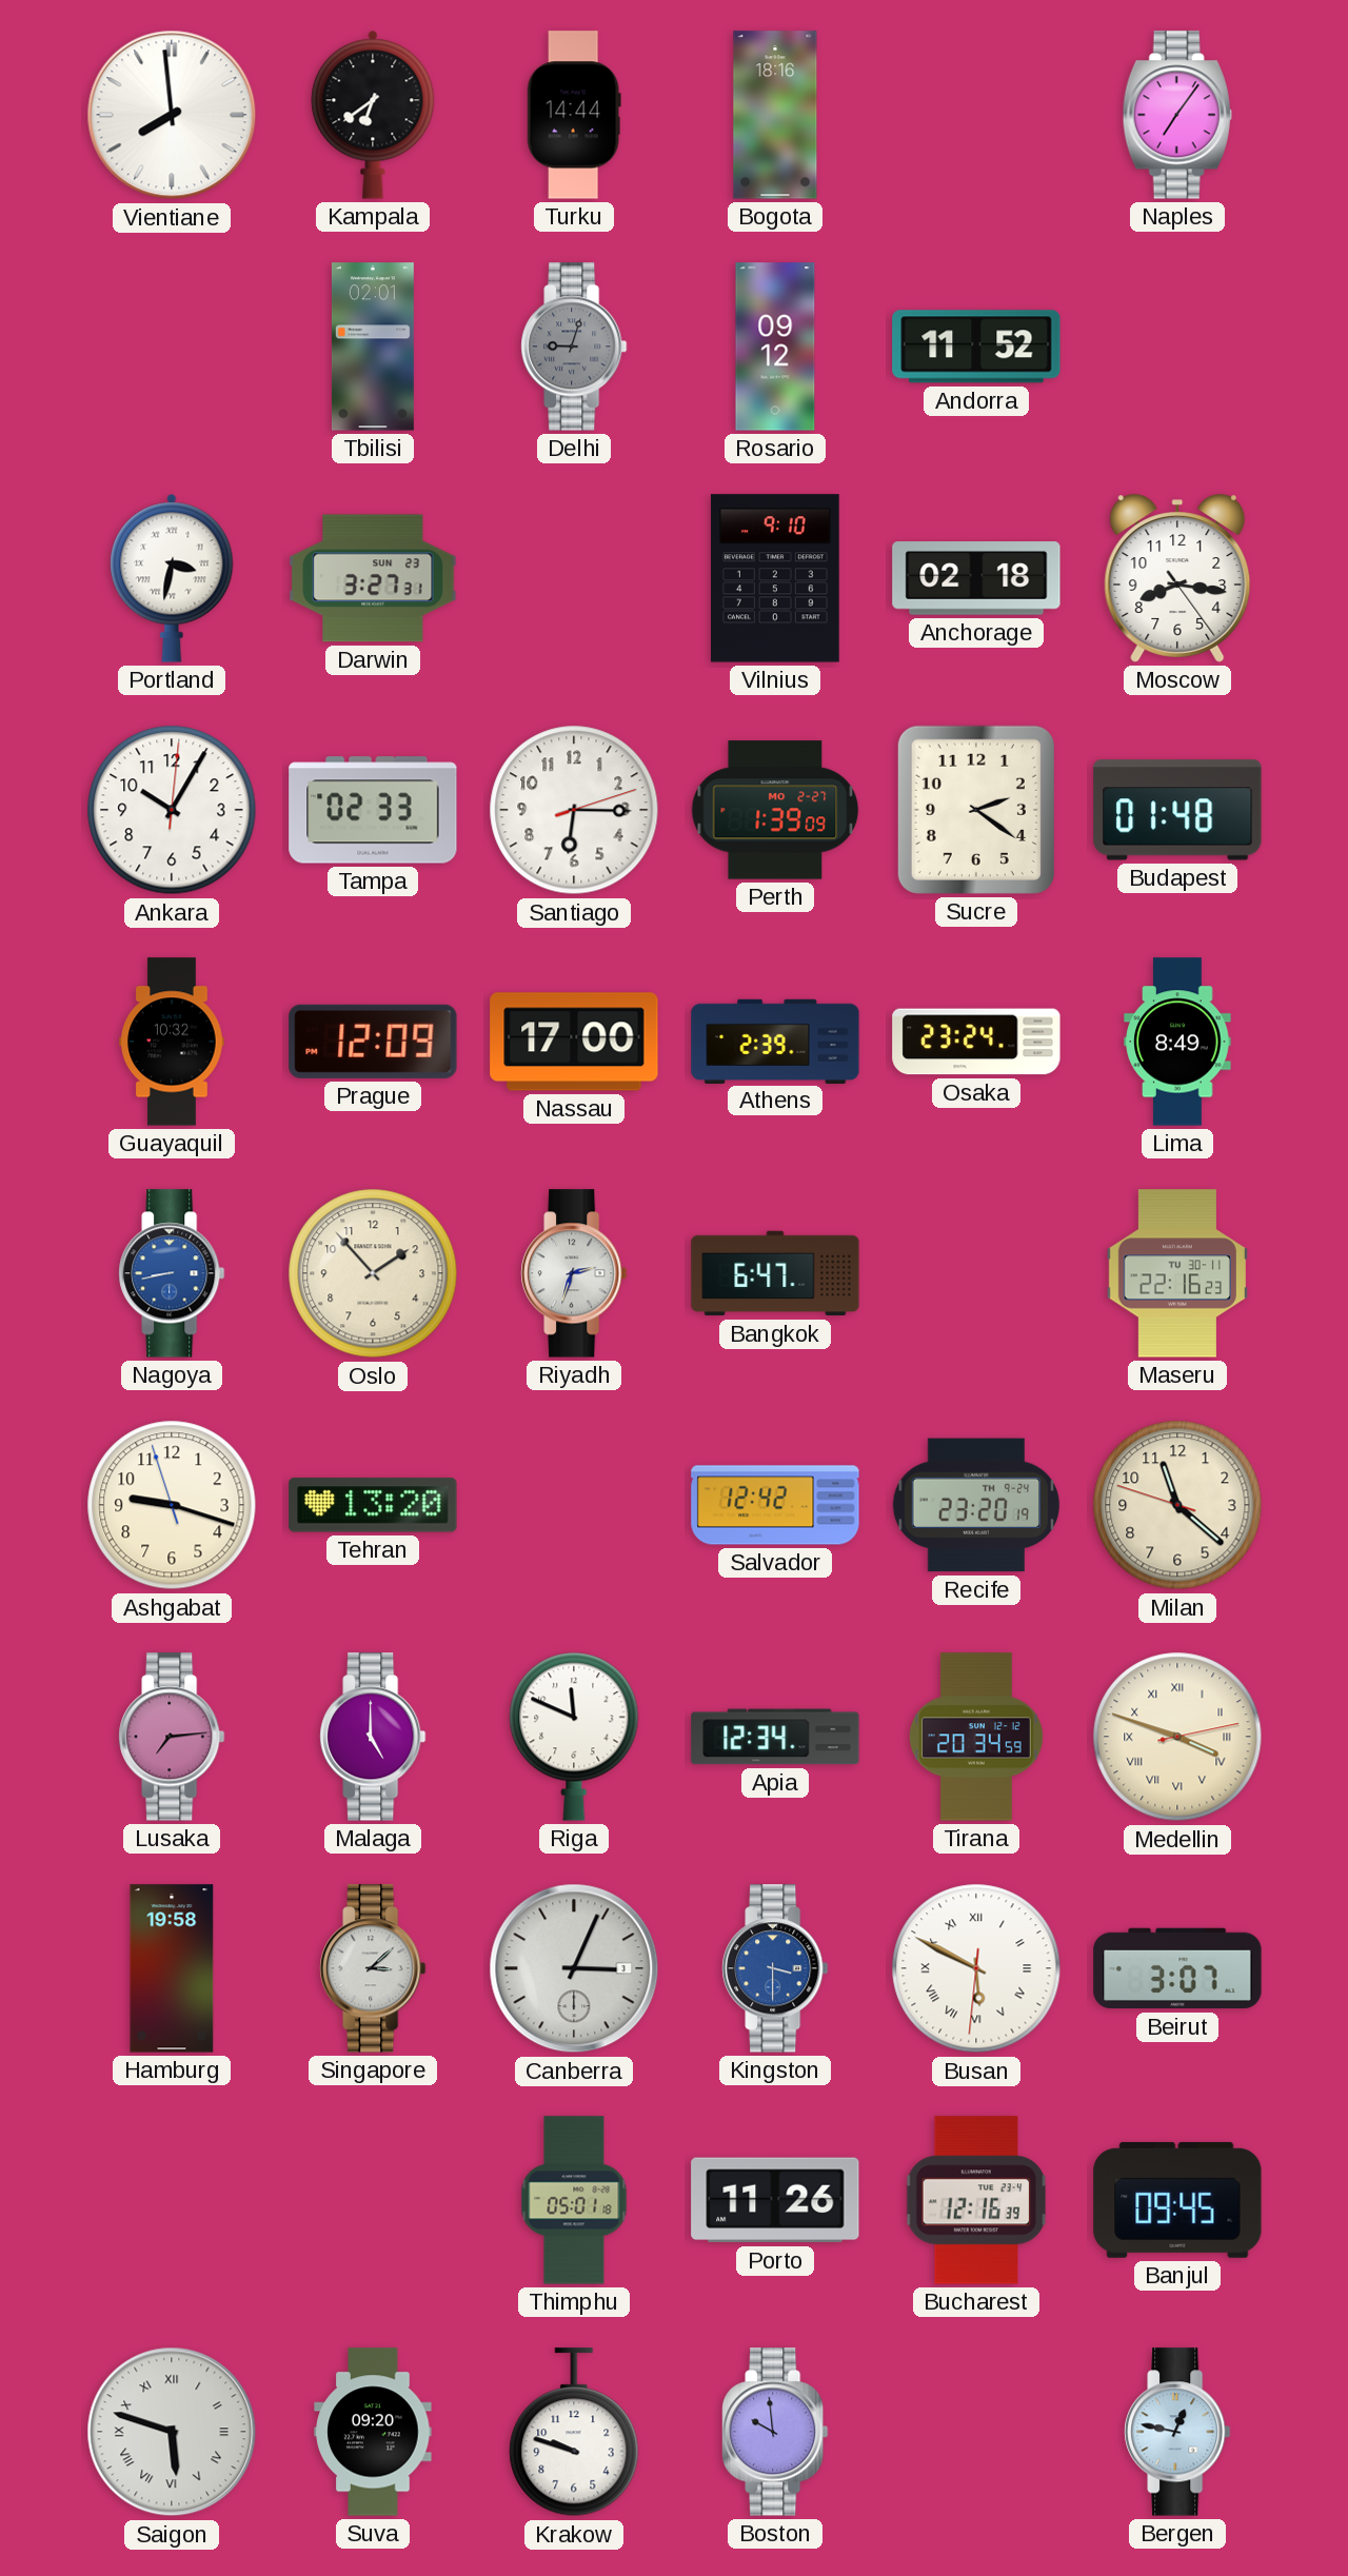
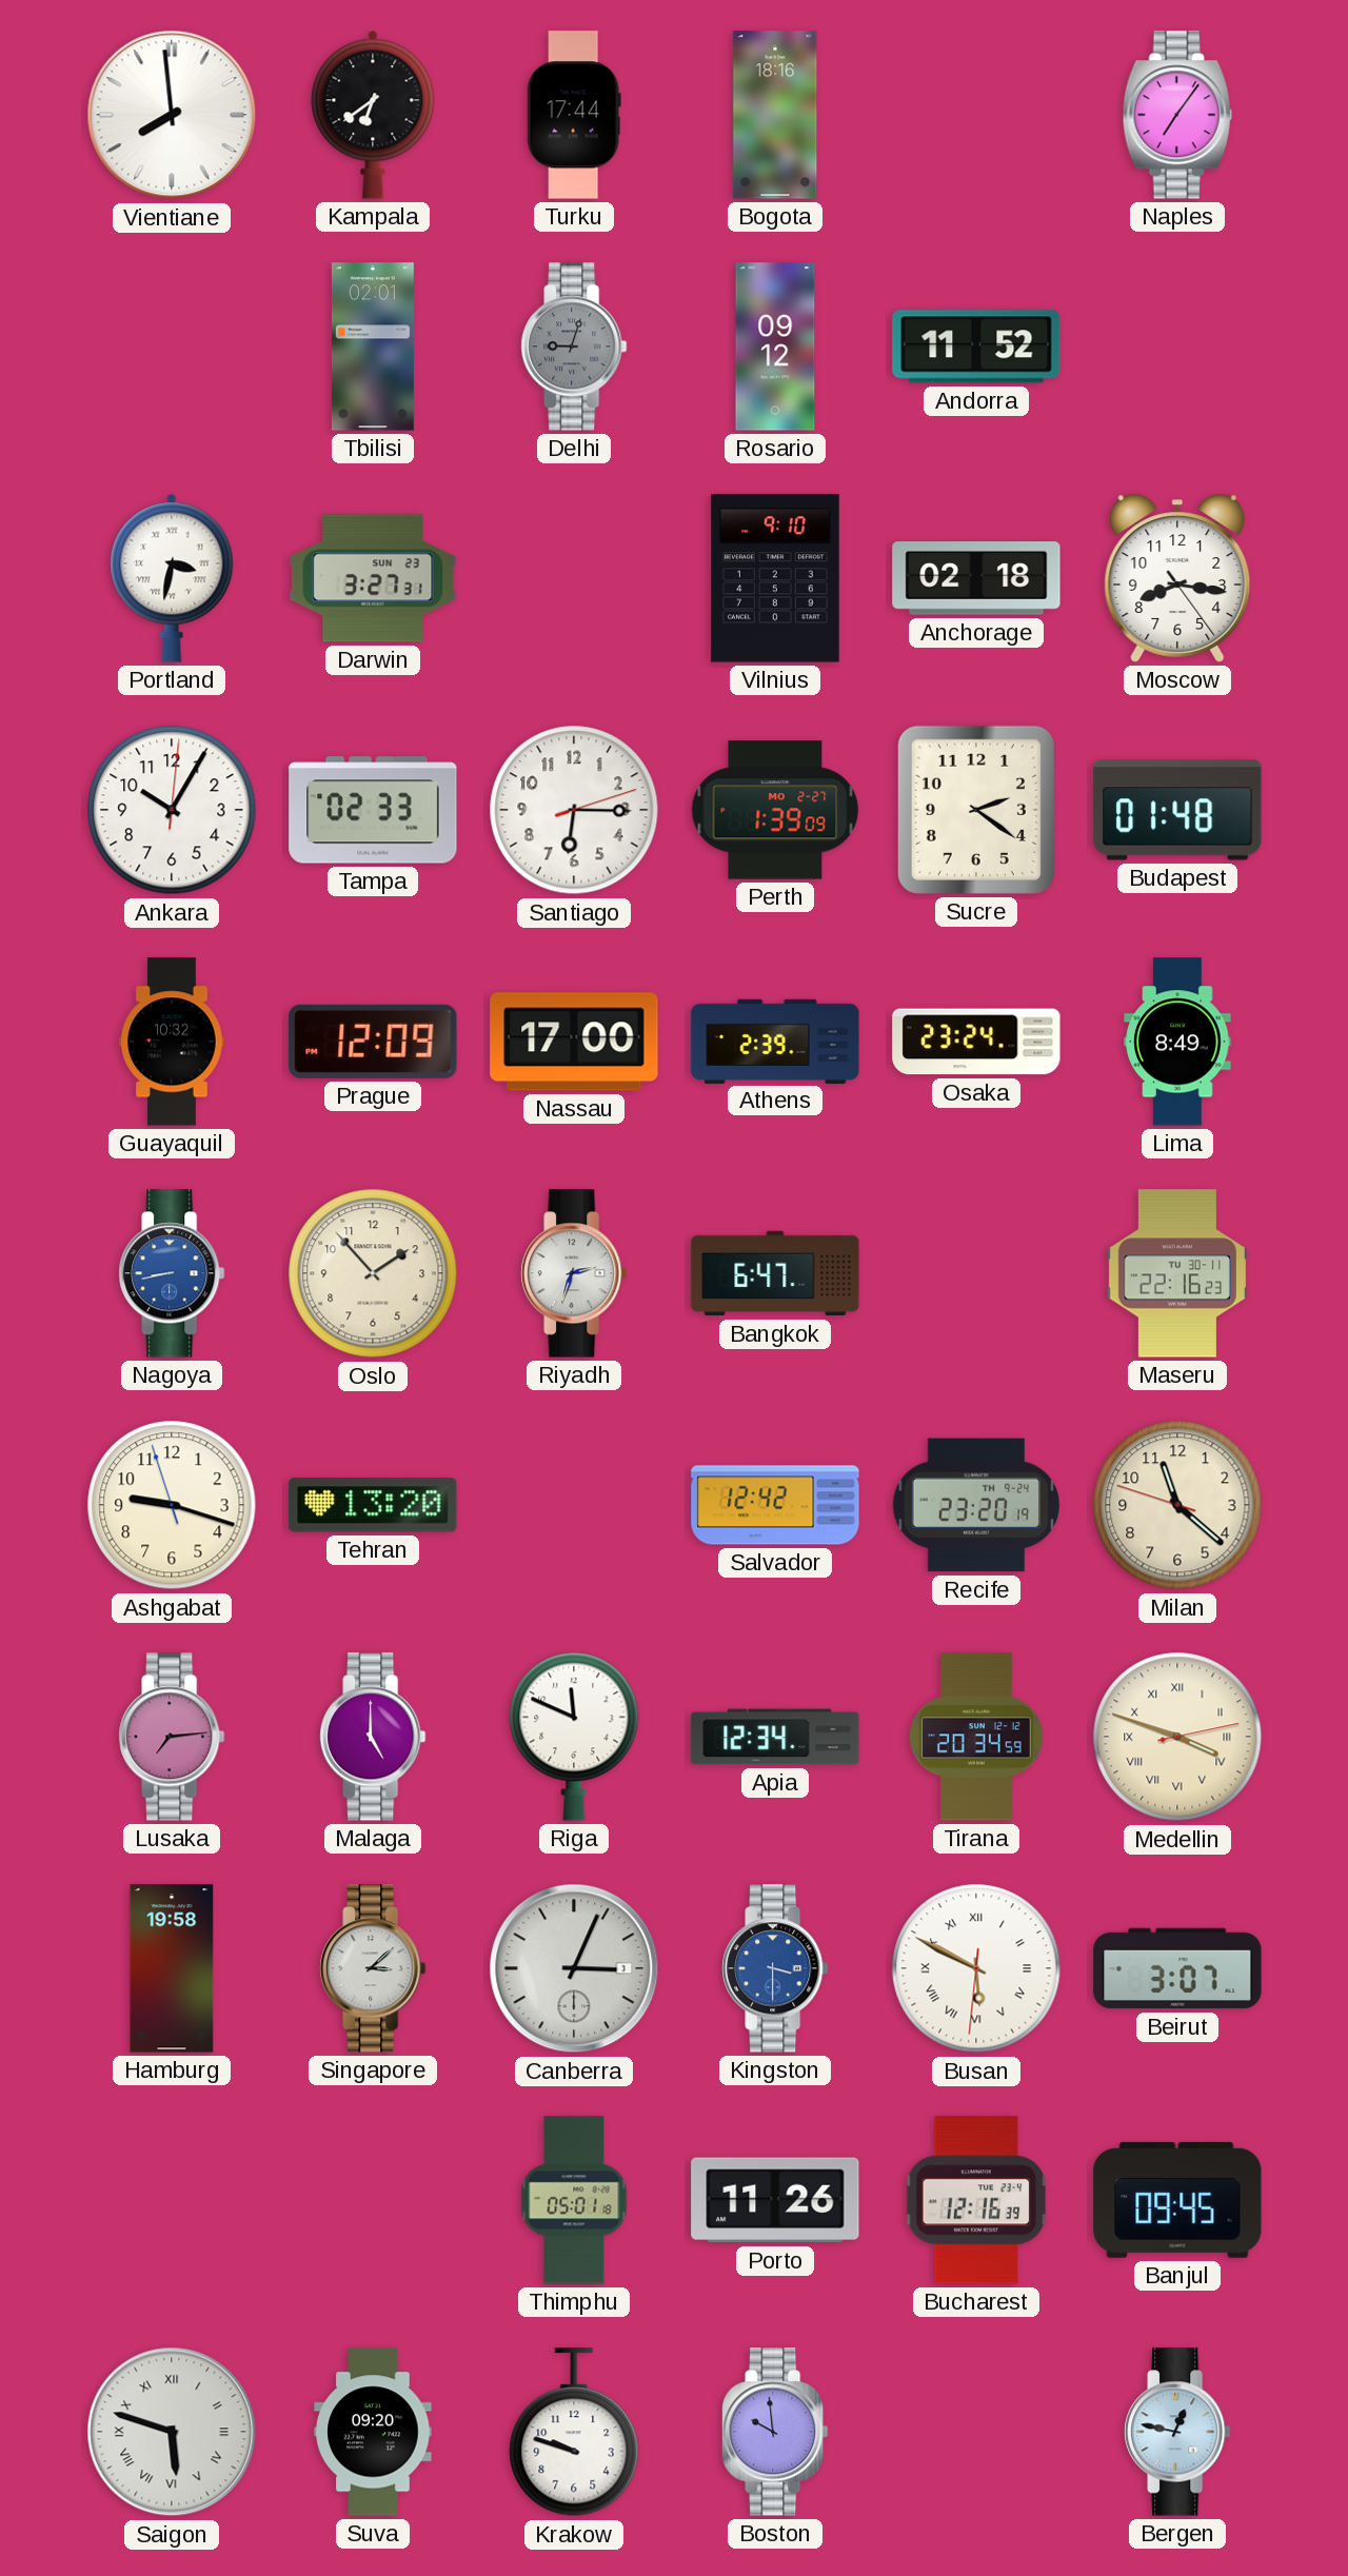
Turku: 14:44 -> 17:44
